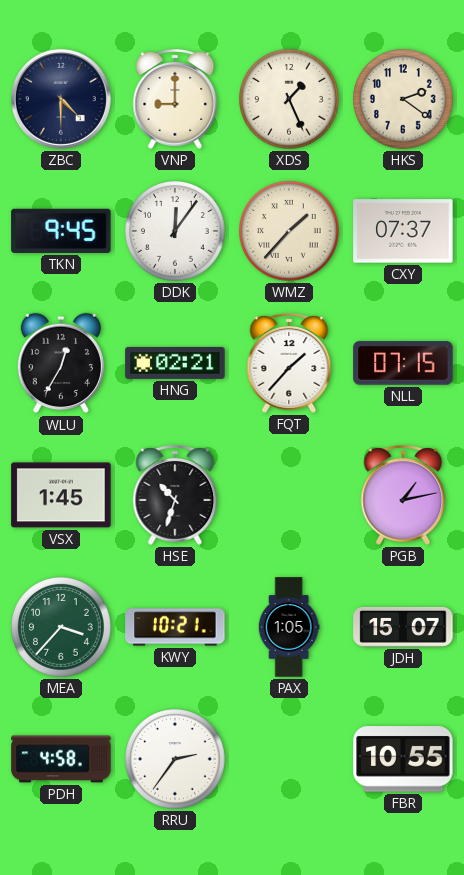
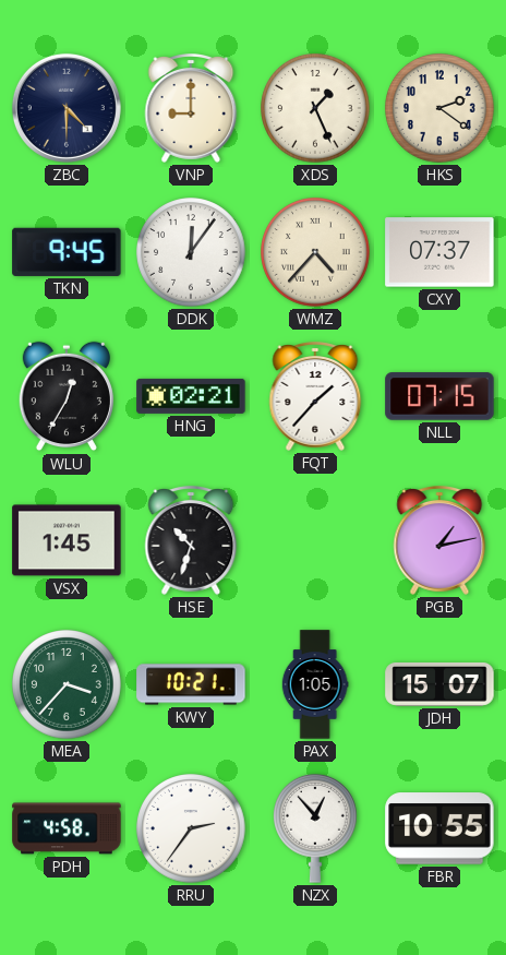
WMZ: 1:37 -> 4:37
NZX: none -> 12:53
